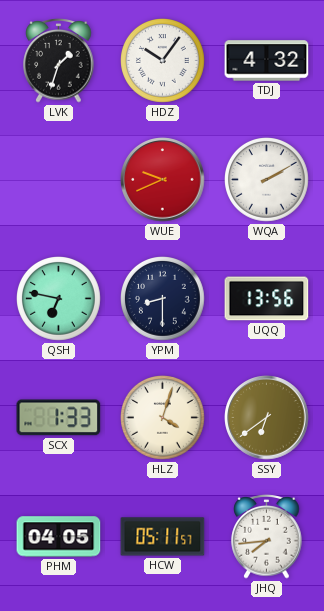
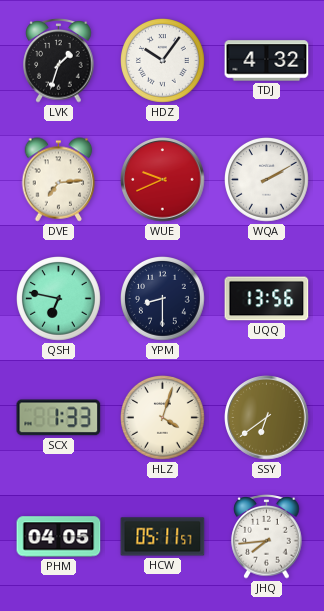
DVE: none -> 7:14
